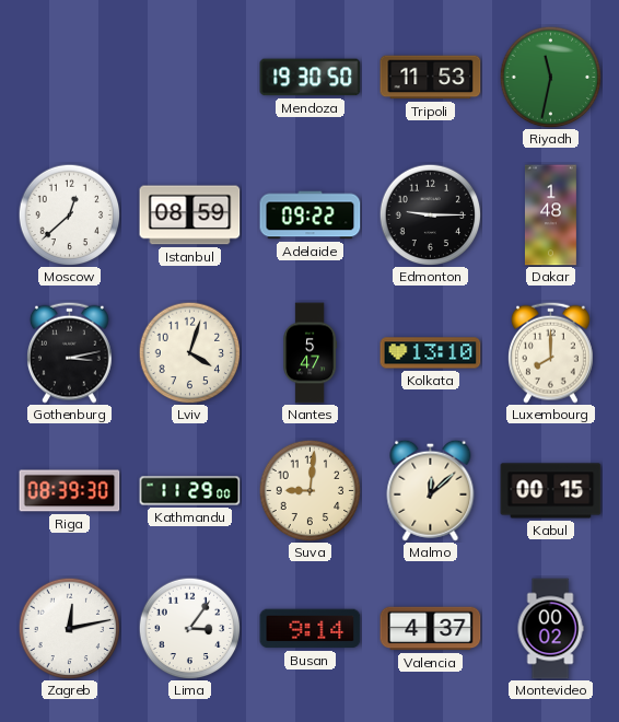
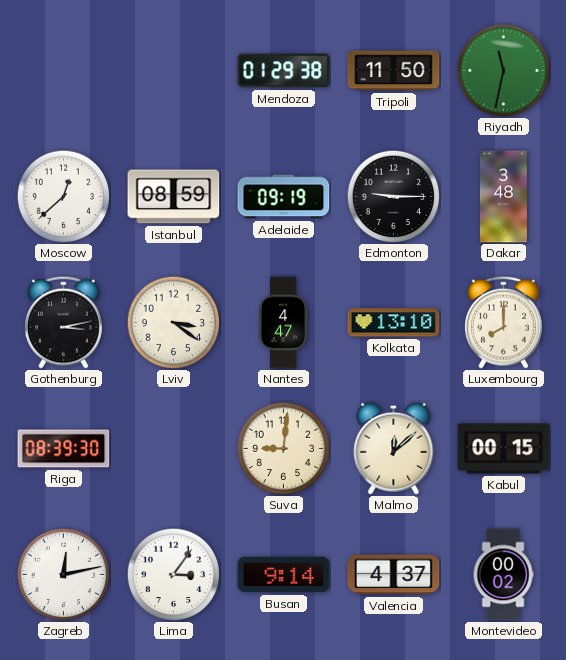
Mendoza: 19:30 -> 01:29
Tripoli: 11:53 -> 11:50
Adelaide: 09:22 -> 09:19
Dakar: 1:48 -> 3:48
Lviv: 4:03 -> 3:21
Nantes: 5:47 -> 4:47
Kathmandu: 11:29 -> none
